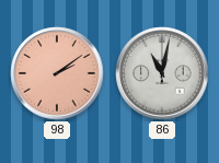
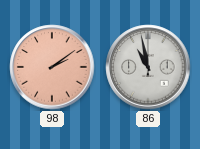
86: 11:02 -> 10:58
